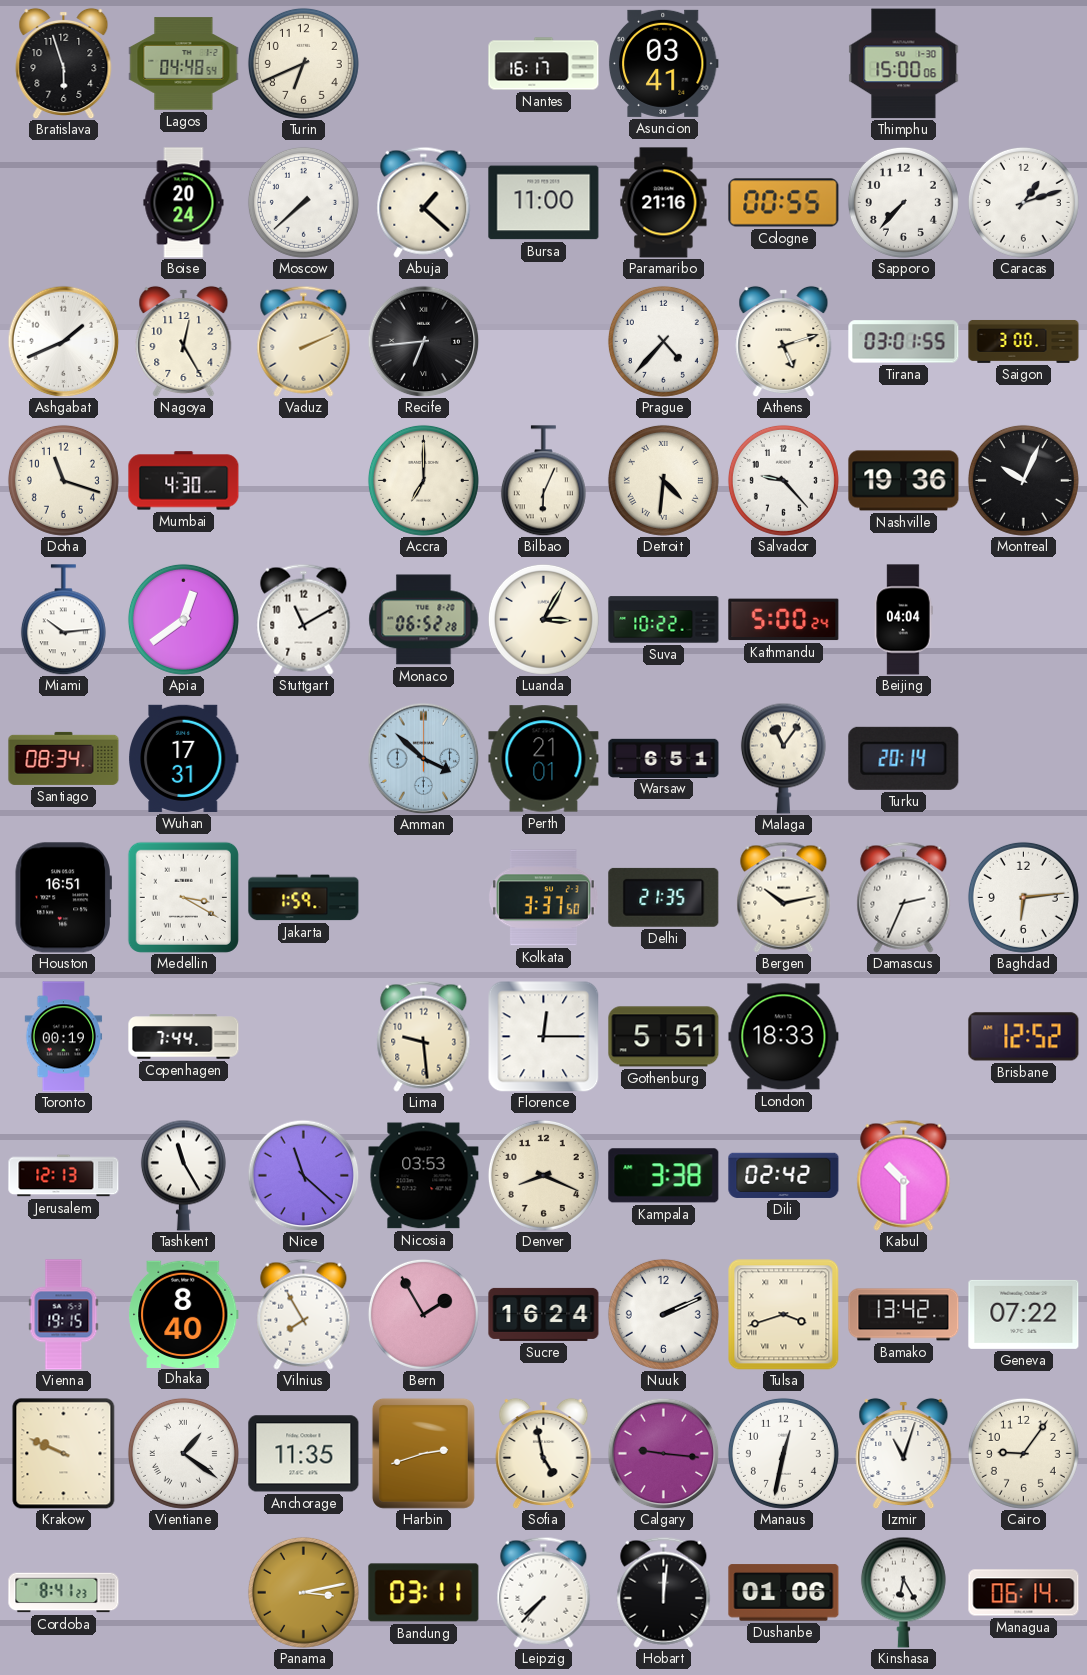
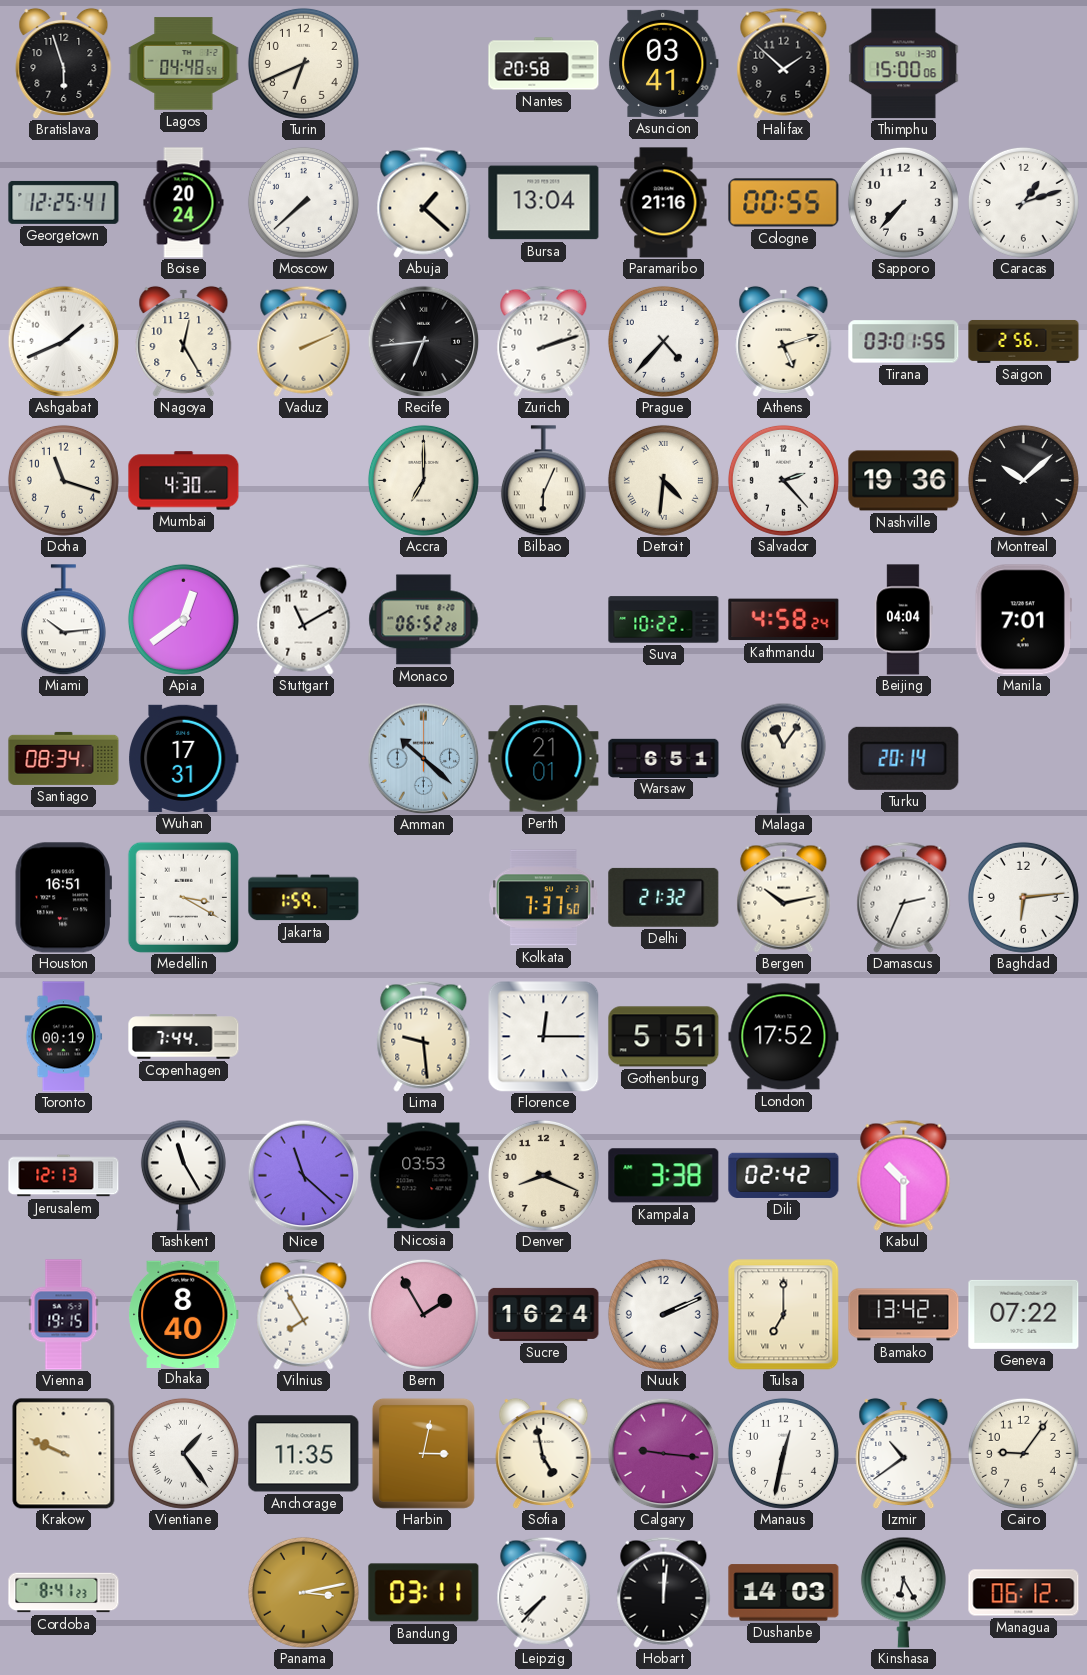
Nantes: 16:17 -> 20:58
Halifax: none -> 1:52
Georgetown: none -> 12:25
Bursa: 11:00 -> 13:04
Zurich: none -> 2:12
Saigon: 3:00 -> 2:56
Salvador: 9:23 -> 2:23
Montreal: 10:04 -> 10:08
Luanda: 3:05 -> none
Kathmandu: 5:00 -> 4:58
Manila: none -> 7:01
Amman: 3:52 -> 10:22
Kolkata: 3:37 -> 7:37
Delhi: 21:35 -> 21:32
London: 18:33 -> 17:52
Brisbane: 12:52 -> none
Tulsa: 3:42 -> 7:00
Vientiane: 1:21 -> 1:24
Harbin: 2:42 -> 3:02
Izmir: 11:03 -> 10:39
Dushanbe: 01:06 -> 14:03
Managua: 06:14 -> 06:12
